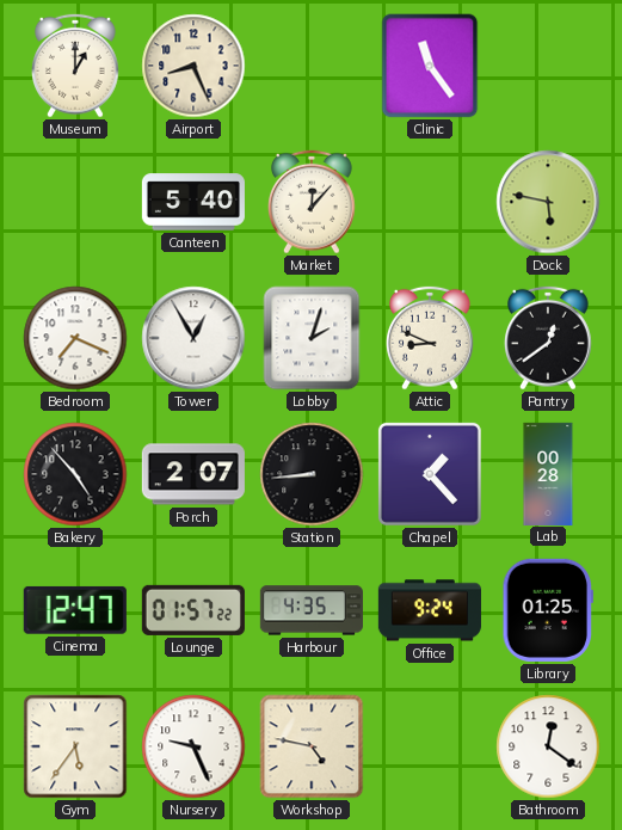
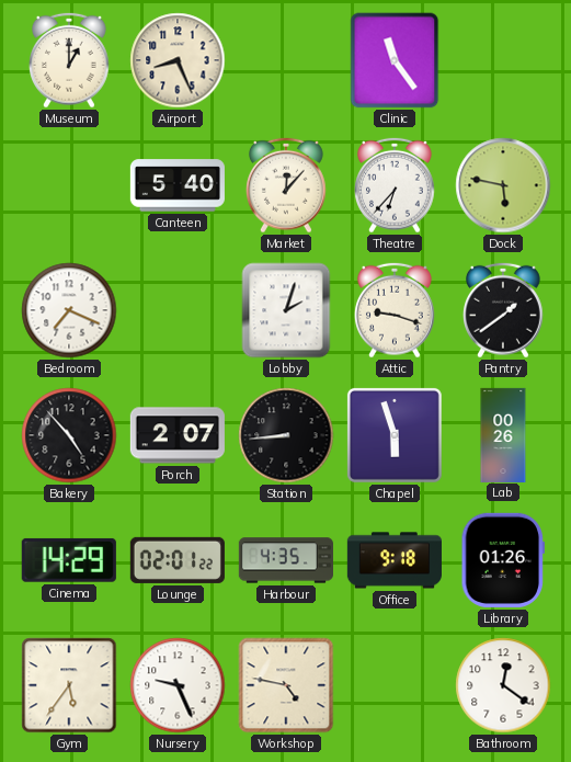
Theatre: none -> 6:37
Tower: 12:55 -> none
Attic: 8:49 -> 9:18
Pantry: 12:39 -> 1:39
Chapel: 1:23 -> 5:57
Lab: 00:28 -> 00:26
Cinema: 12:47 -> 14:29
Lounge: 01:57 -> 02:01
Office: 9:24 -> 9:18
Library: 01:25 -> 01:26
